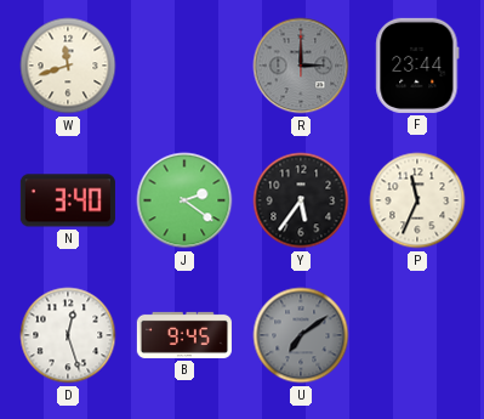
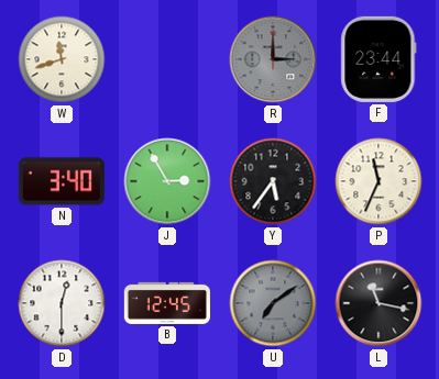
J: 2:21 -> 2:55
D: 12:27 -> 12:30
B: 9:45 -> 12:45
L: none -> 11:17
